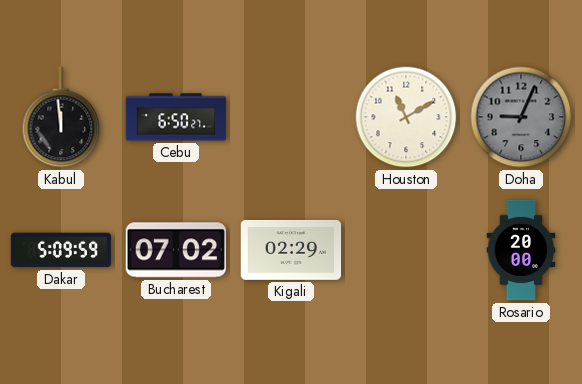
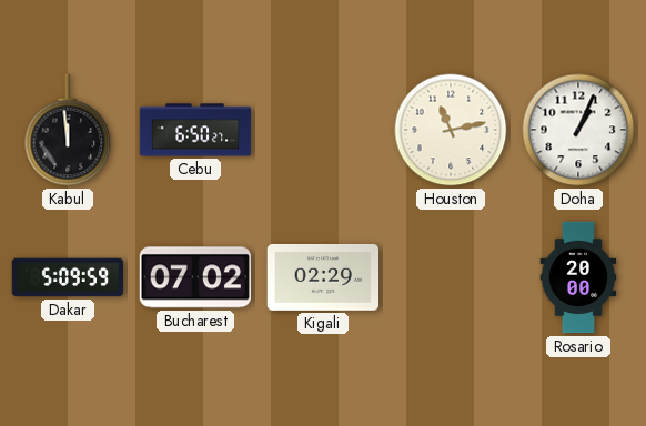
Houston: 11:10 -> 11:13
Doha: 9:04 -> 1:04
Doha dial: grey -> white
